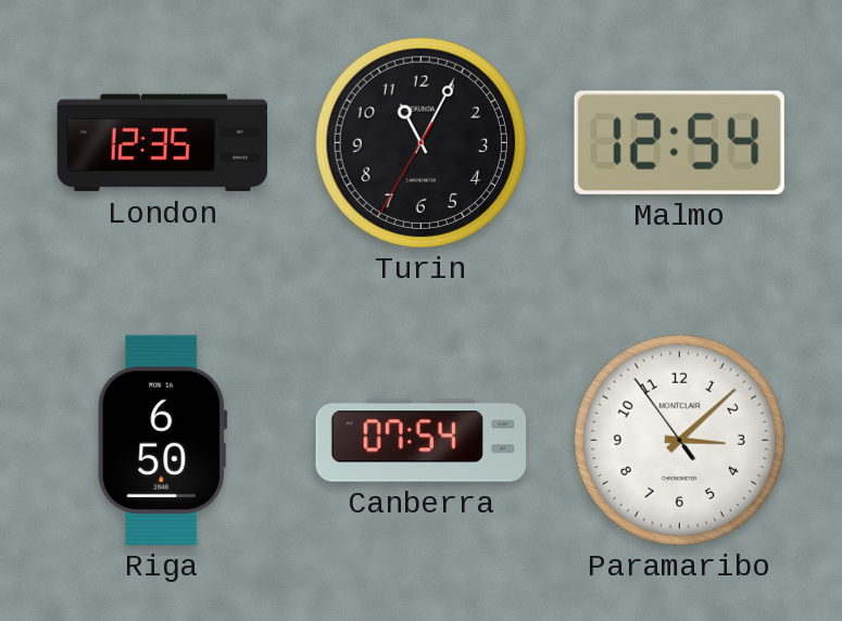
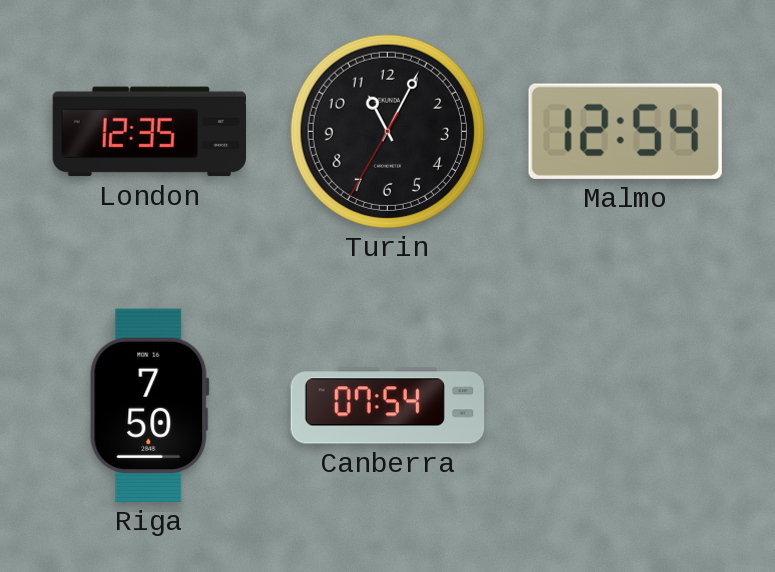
Riga: 6:50 -> 7:50
Paramaribo: 3:07 -> none
